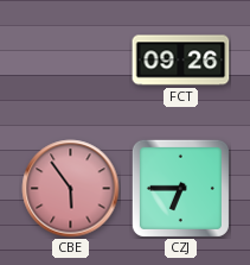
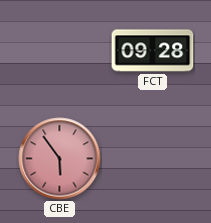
FCT: 09:26 -> 09:28
CZJ: 6:45 -> none
